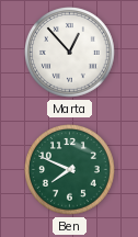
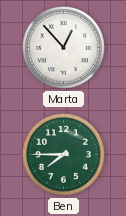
Ben: 7:49 -> 7:45
